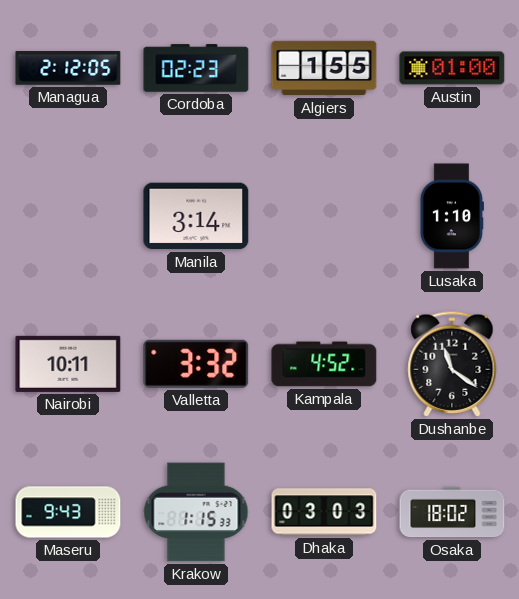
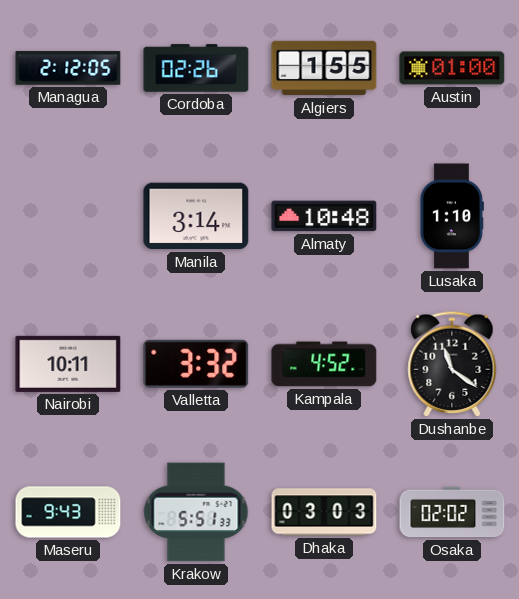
Cordoba: 02:23 -> 02:26
Almaty: none -> 10:48
Krakow: 1:15 -> 5:51
Osaka: 18:02 -> 02:02
